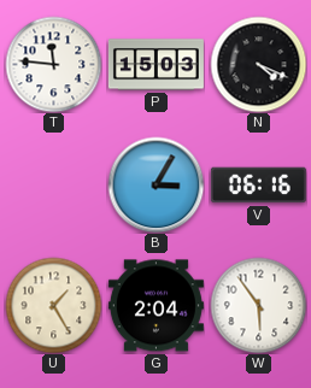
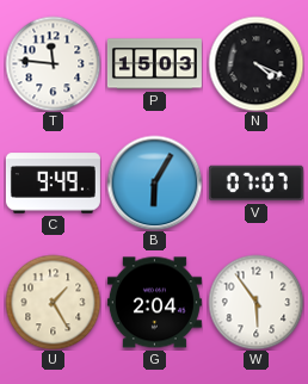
C: none -> 9:49
B: 3:05 -> 6:05
V: 06:16 -> 07:07
